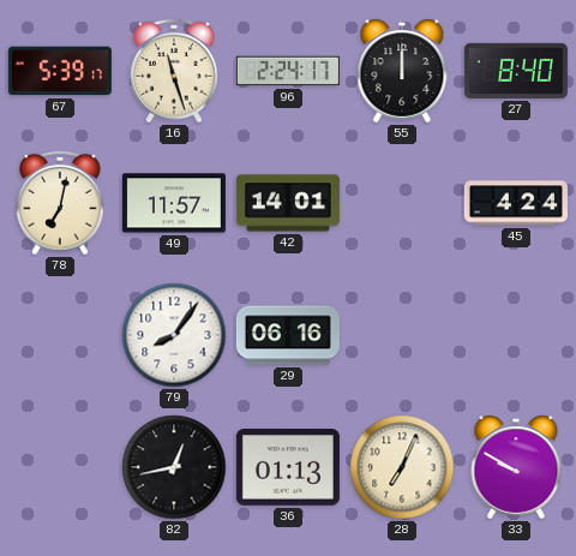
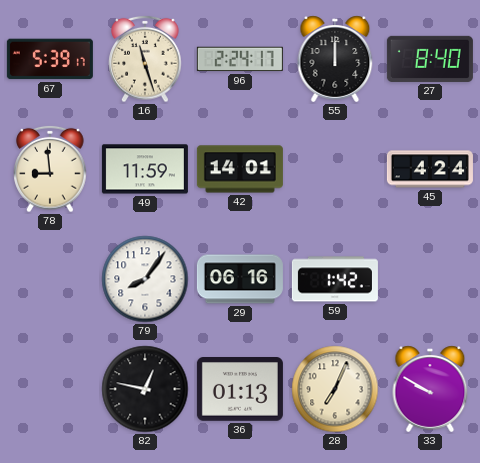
78: 7:02 -> 8:59
49: 11:57 -> 11:59
59: none -> 1:42
82: 12:43 -> 12:47
